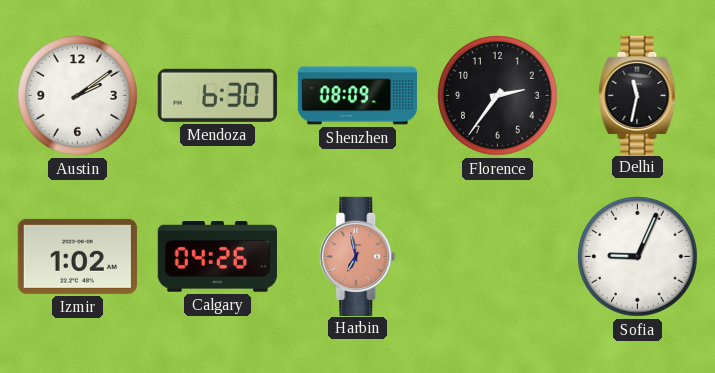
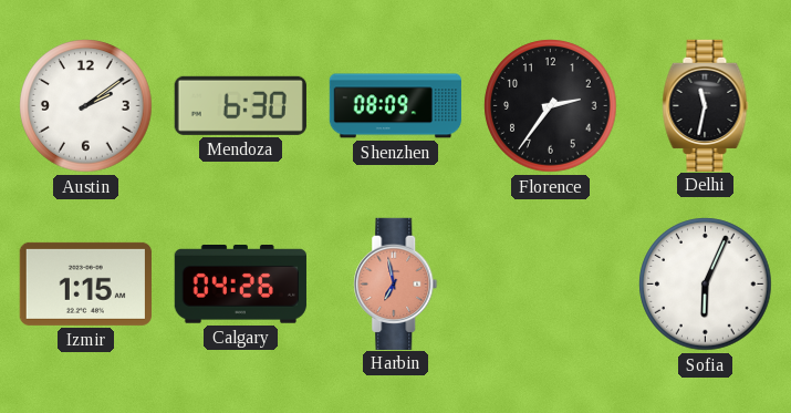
Izmir: 1:02 -> 1:15
Sofia: 9:04 -> 6:04
